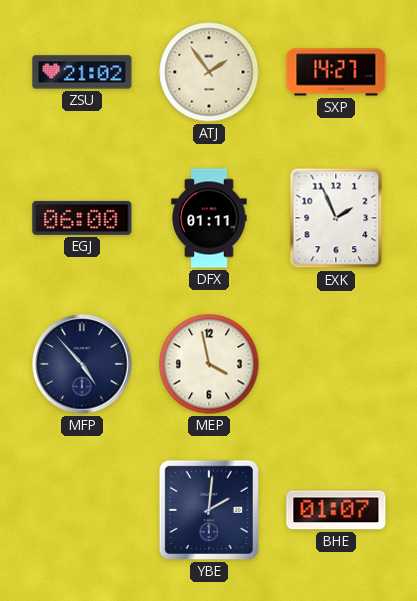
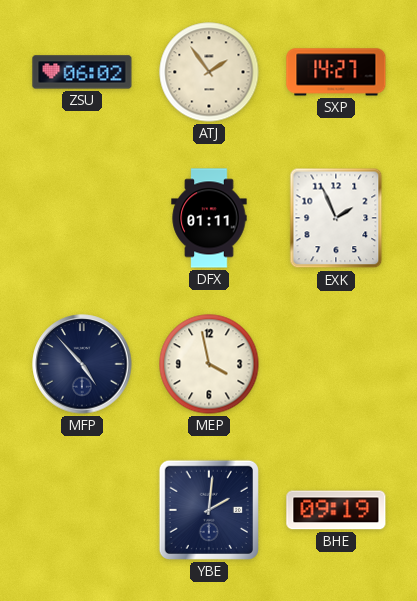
ZSU: 21:02 -> 06:02
EGJ: 06:00 -> none
BHE: 01:07 -> 09:19
